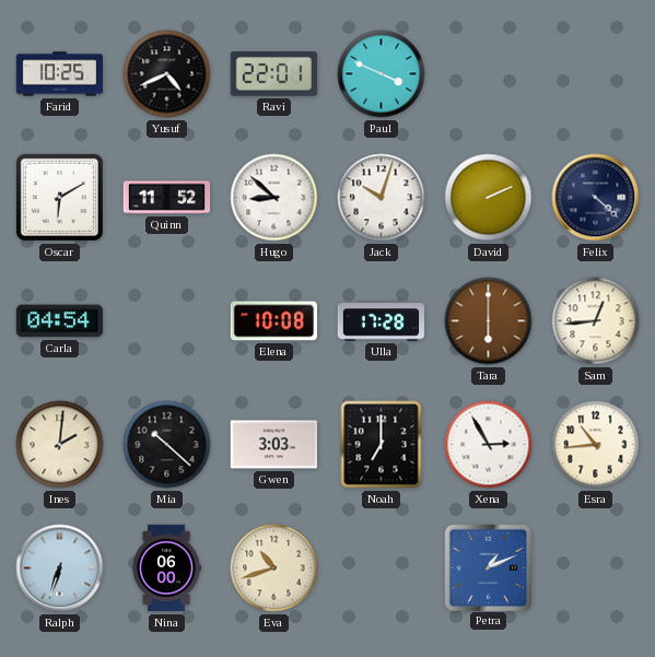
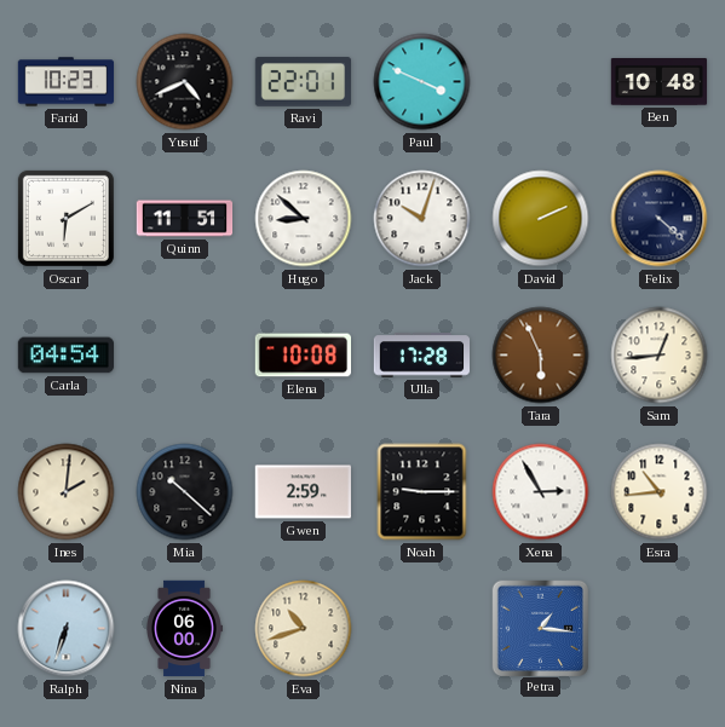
Farid: 10:25 -> 10:23
Ben: none -> 10:48
Quinn: 11:52 -> 11:51
Tara: 6:00 -> 5:56
Gwen: 3:03 -> 2:59
Noah: 7:00 -> 9:15
Petra: 1:11 -> 1:16
